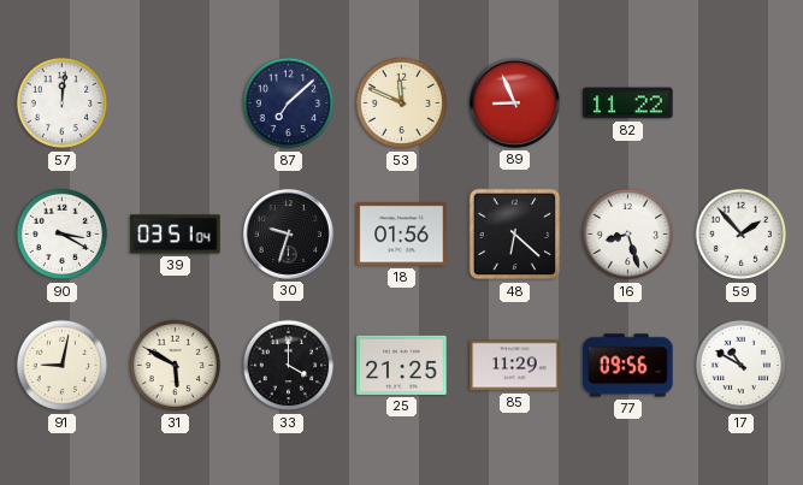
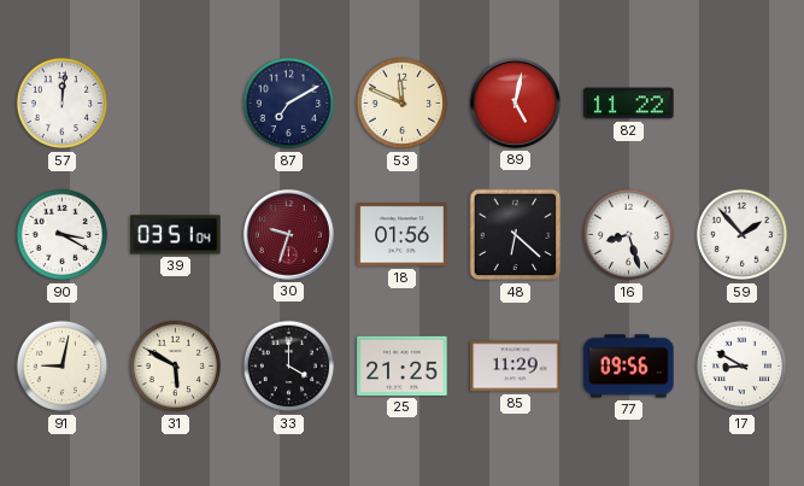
87: 7:08 -> 7:10
89: 8:56 -> 5:02
30 dial: black -> burgundy
17: 10:50 -> 8:50
